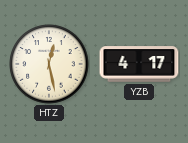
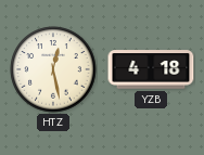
YZB: 4:17 -> 4:18
